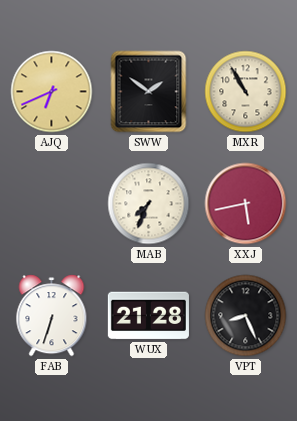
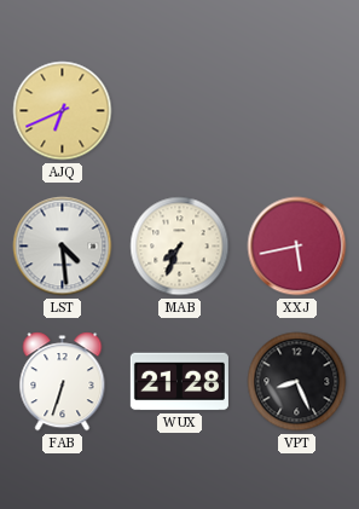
SWW: 1:51 -> none
MXR: 10:55 -> none
LST: none -> 4:29
